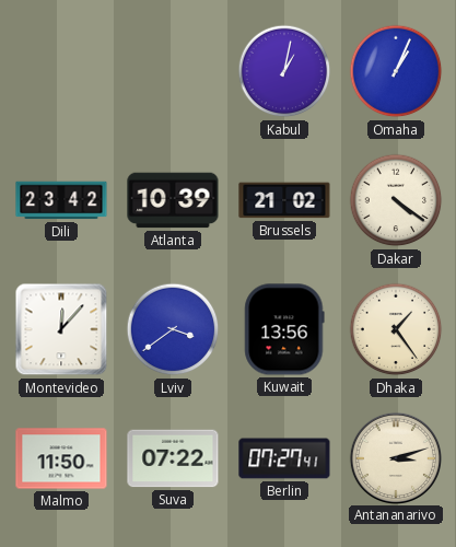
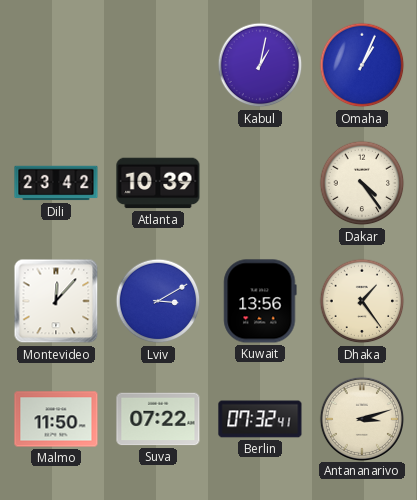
Brussels: 21:02 -> none
Dakar: 4:21 -> 4:24
Lviv: 3:39 -> 3:10
Berlin: 07:27 -> 07:32
